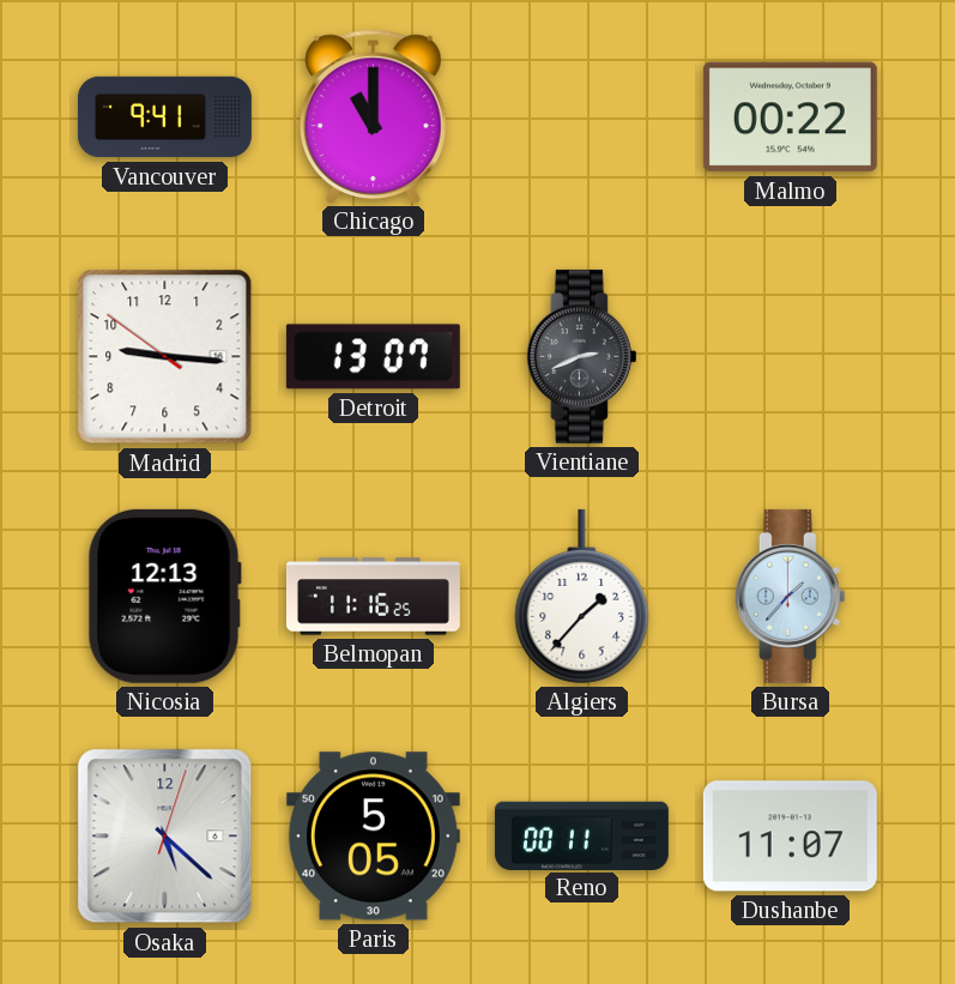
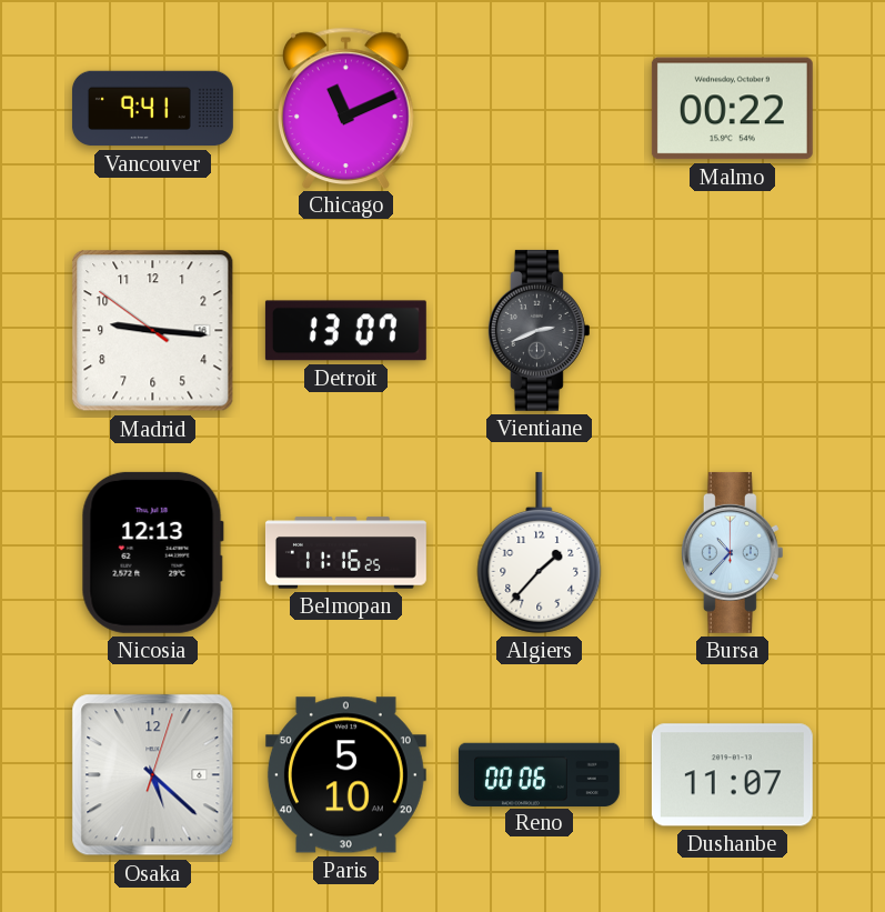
Chicago: 11:00 -> 11:11
Bursa: 1:37 -> 10:37
Paris: 5:05 -> 5:10
Reno: 00:11 -> 00:06
